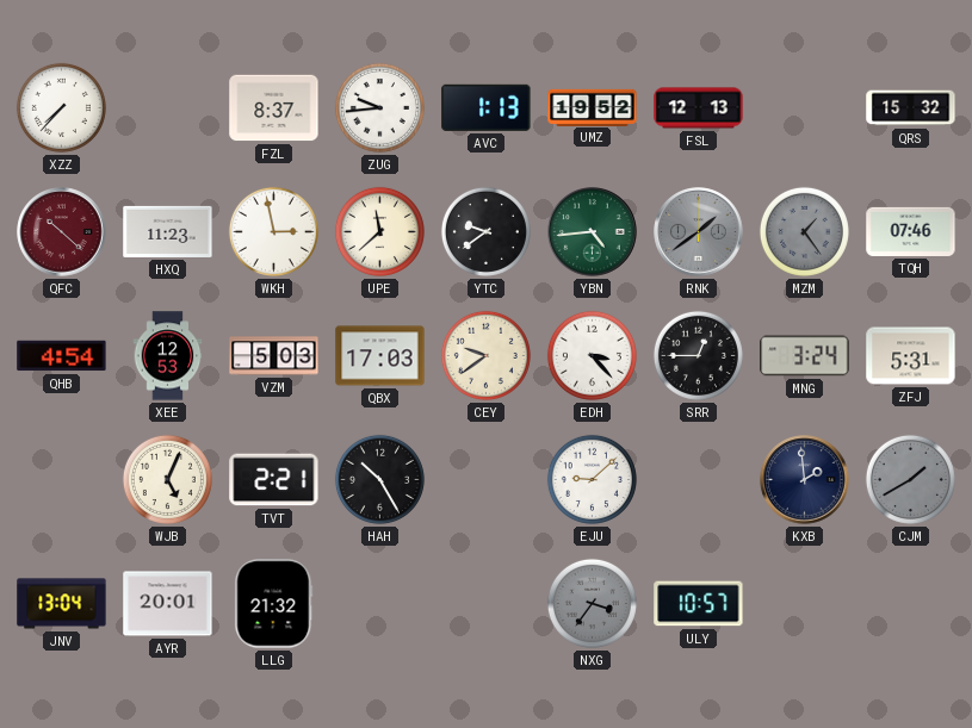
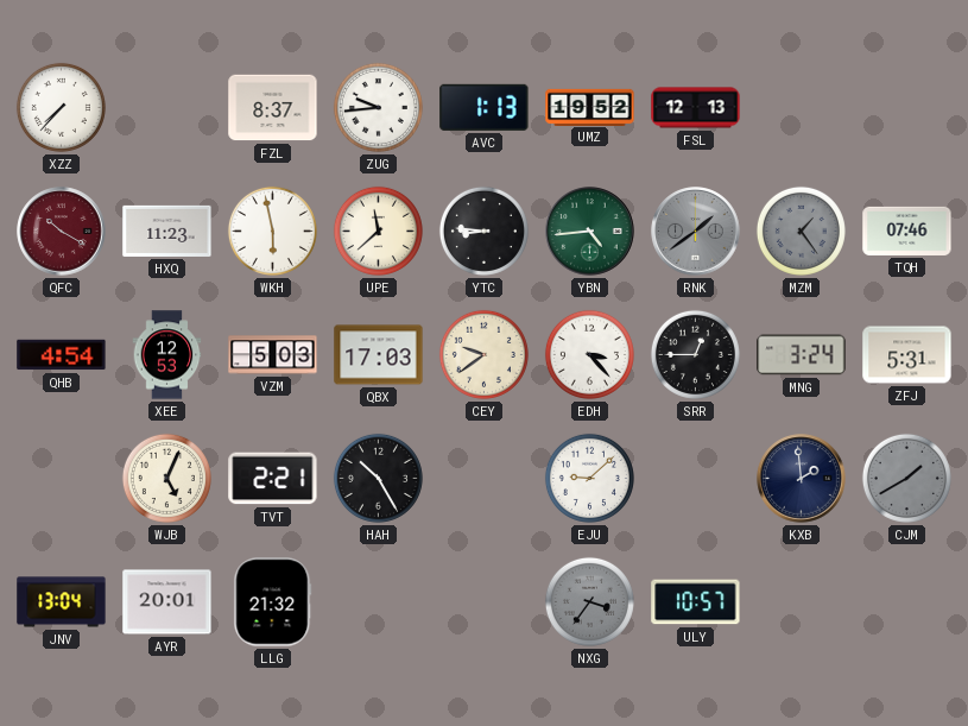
QRS: 15:32 -> none
QFC: 10:22 -> 10:20
WKH: 2:58 -> 5:58
YTC: 9:39 -> 8:46
